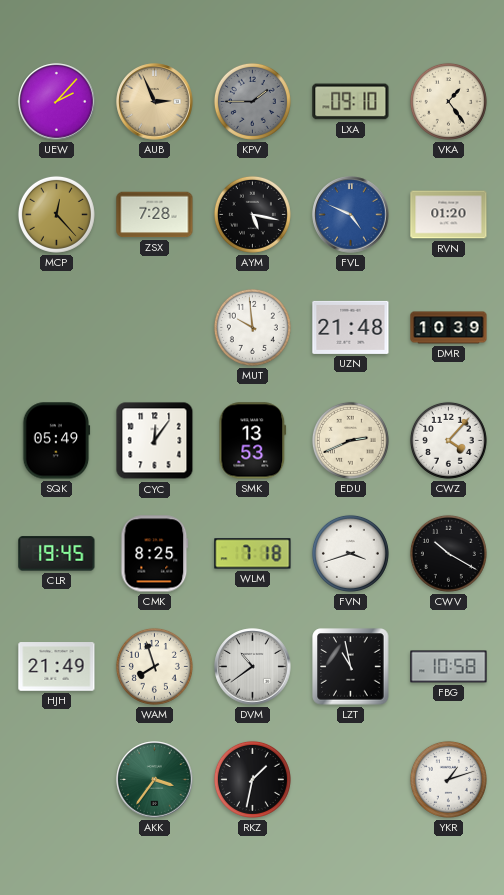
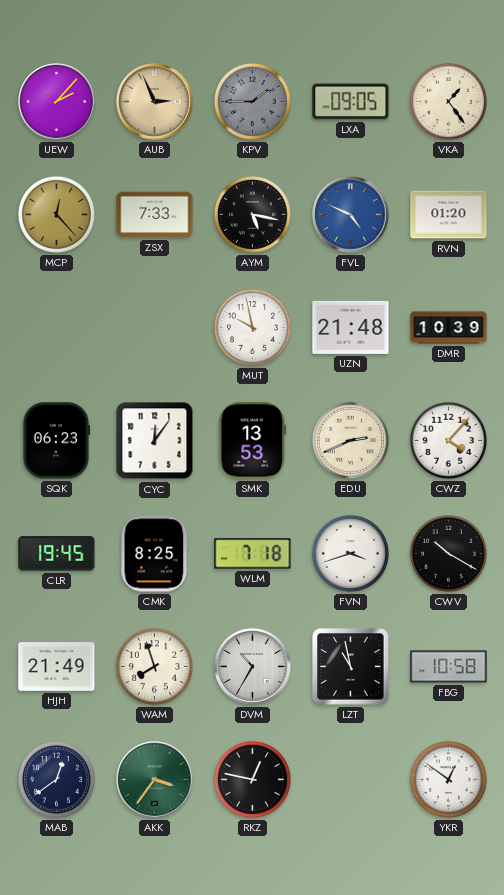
LXA: 09:10 -> 09:05
ZSX: 7:28 -> 7:33
MUT: 9:59 -> 9:58
SQK: 05:49 -> 06:23
DVM: 10:39 -> 10:35
MAB: none -> 12:39
RKZ: 1:32 -> 12:47
YKR: 1:12 -> 12:51
